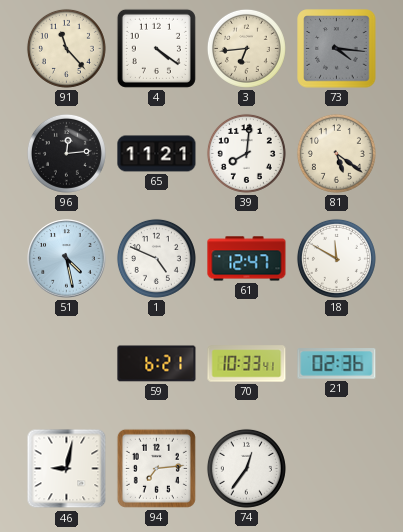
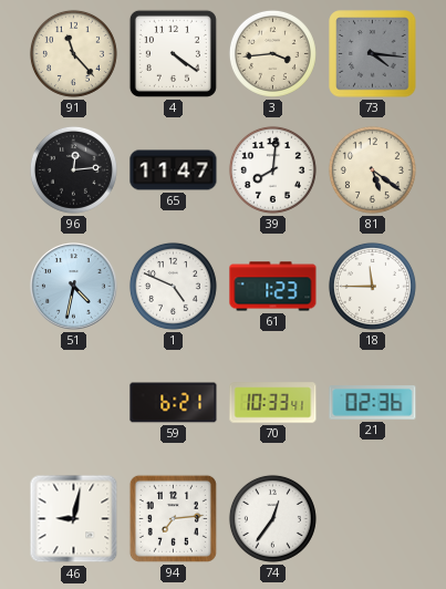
3: 6:44 -> 3:44
65: 11:21 -> 11:47
51: 4:28 -> 4:32
61: 12:47 -> 1:23
18: 11:50 -> 11:45
